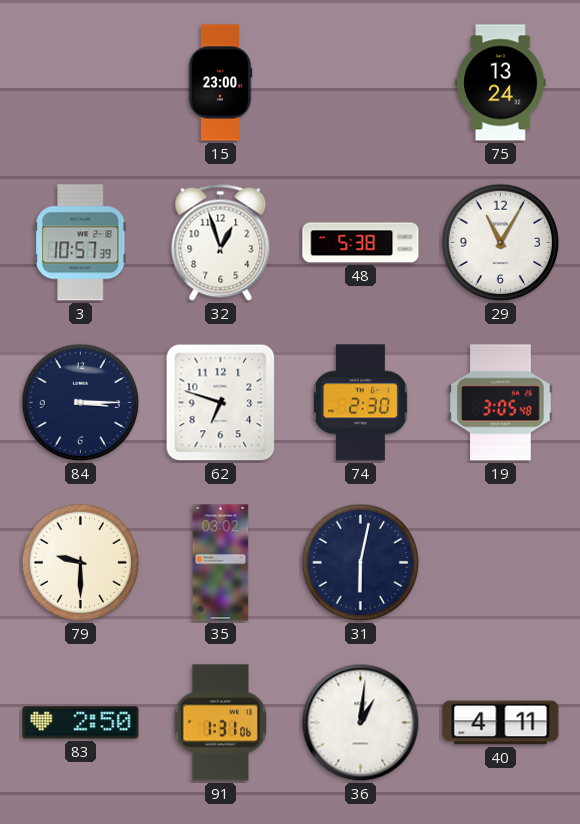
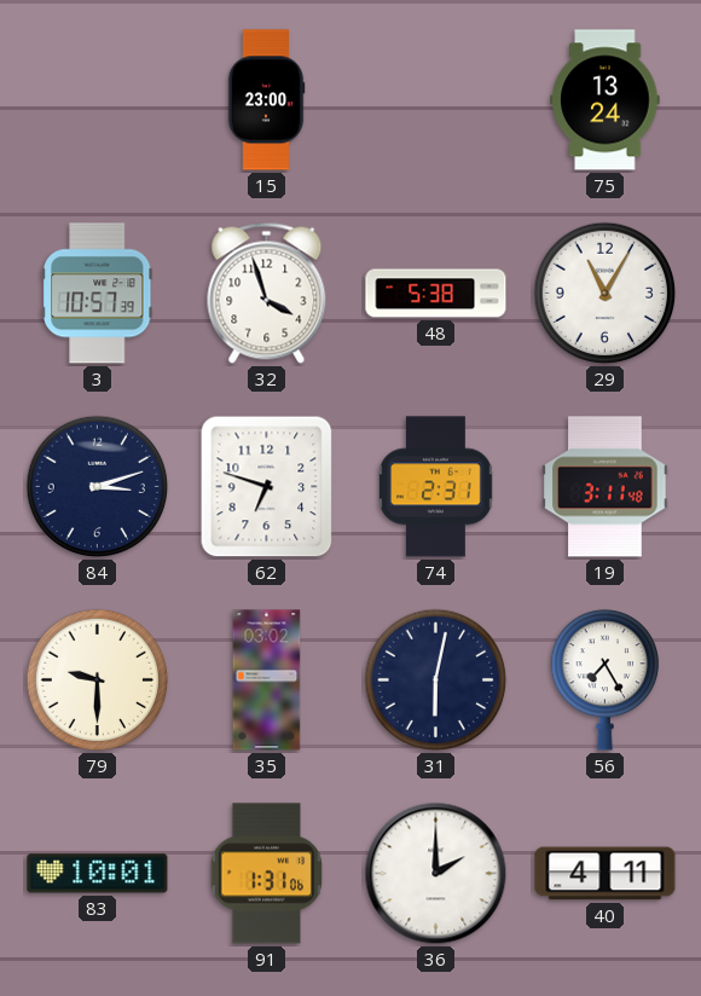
32: 12:57 -> 3:57
84: 3:15 -> 3:12
74: 2:30 -> 2:31
19: 3:05 -> 3:11
56: none -> 7:25
83: 2:50 -> 10:01
36: 1:01 -> 2:00
